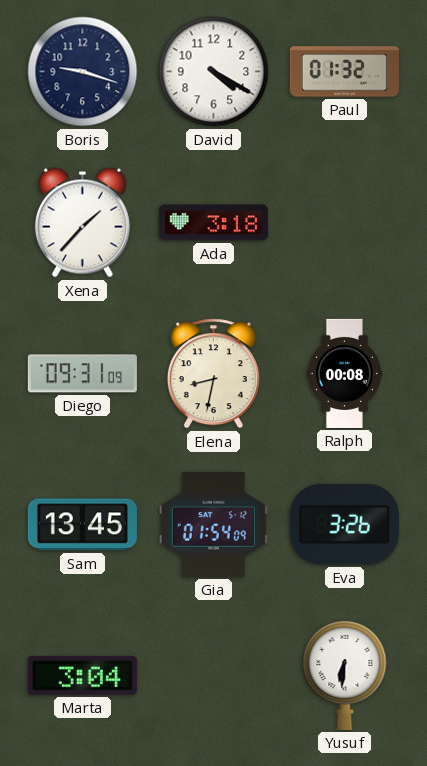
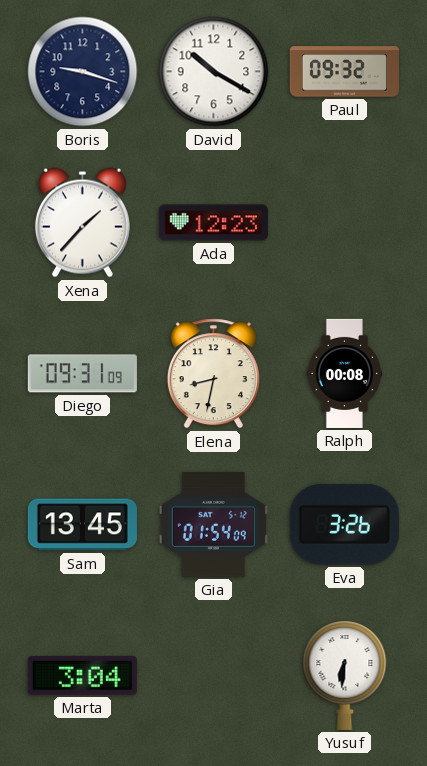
David: 4:20 -> 10:20
Paul: 01:32 -> 09:32
Ada: 3:18 -> 12:23
